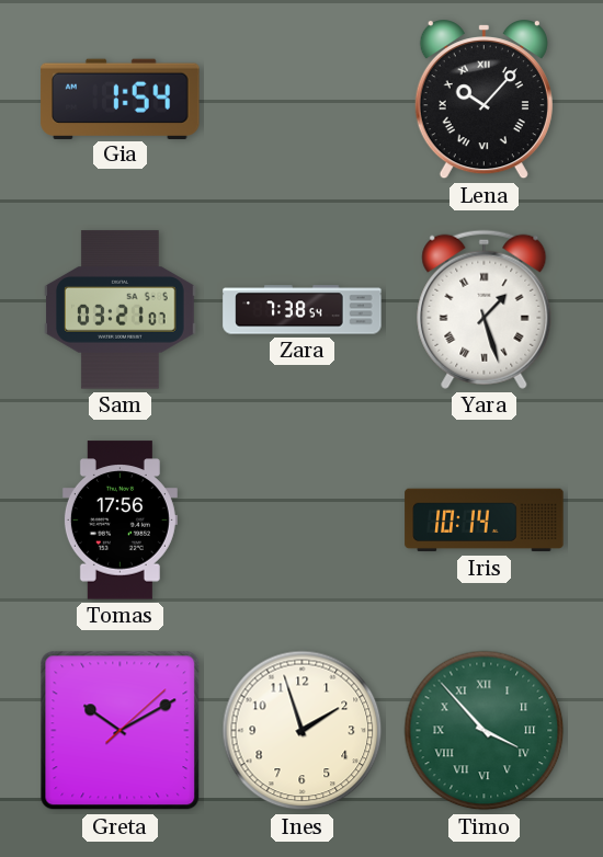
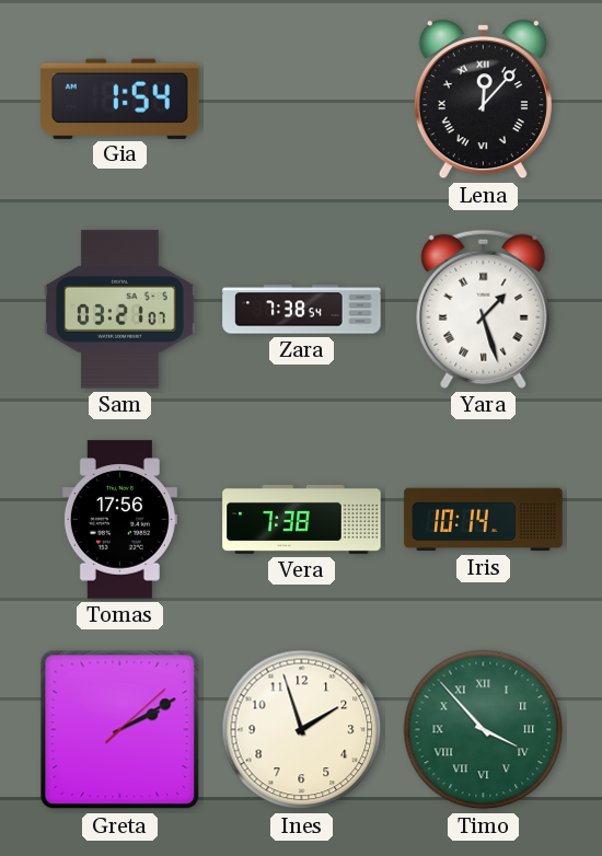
Lena: 10:07 -> 12:07
Vera: none -> 7:38
Greta: 10:10 -> 2:10
